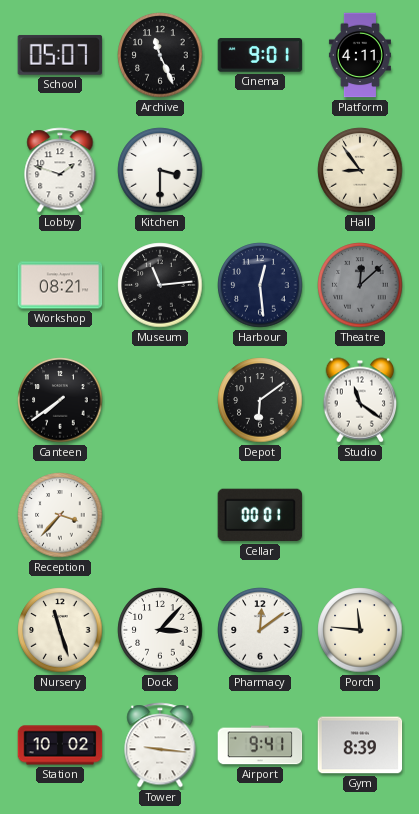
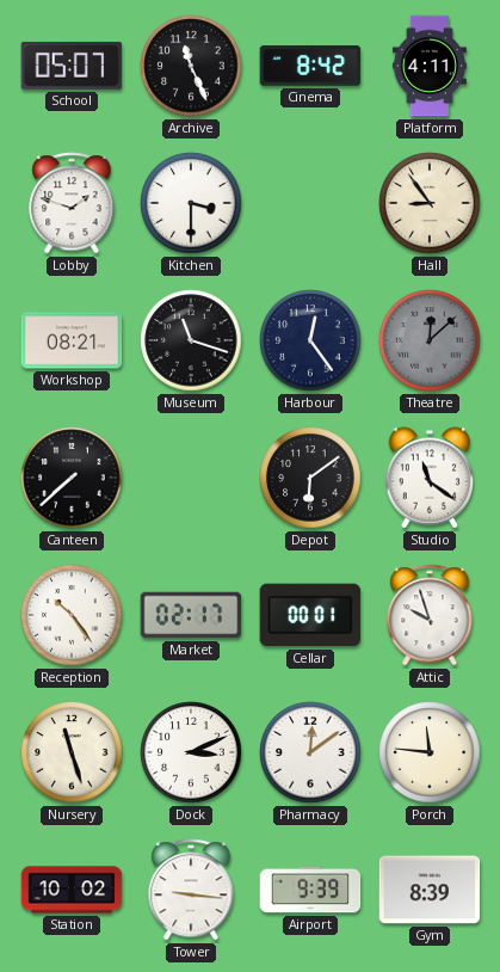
Cinema: 9:01 -> 8:42
Museum: 11:14 -> 11:18
Harbour: 12:29 -> 12:24
Canteen: 7:39 -> 7:38
Reception: 3:37 -> 10:24
Market: none -> 02:17
Attic: none -> 9:57
Dock: 3:07 -> 3:11
Airport: 9:41 -> 9:39
